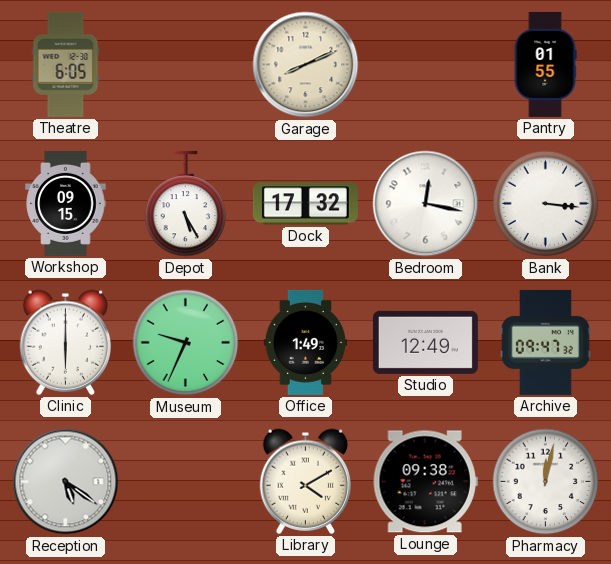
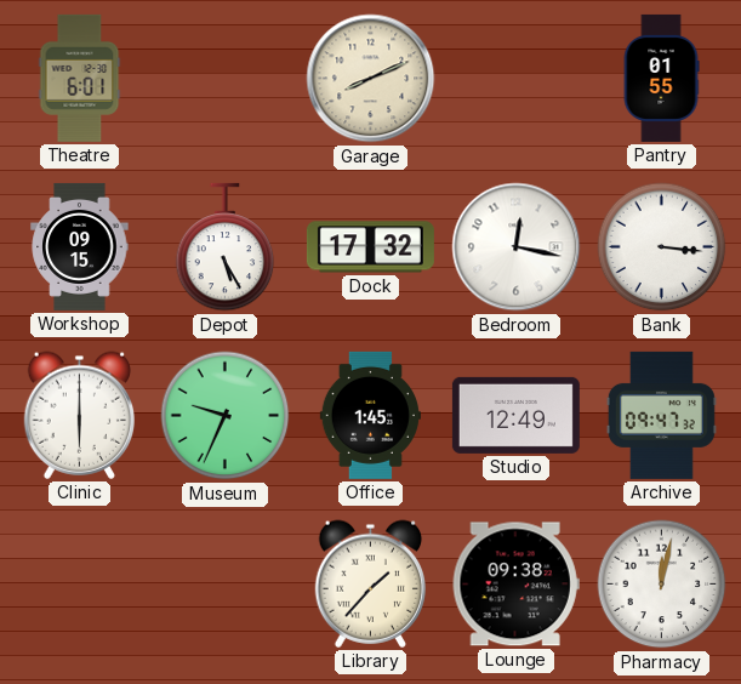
Theatre: 6:05 -> 6:01
Office: 1:49 -> 1:45
Reception: 5:21 -> none
Library: 4:10 -> 1:37
